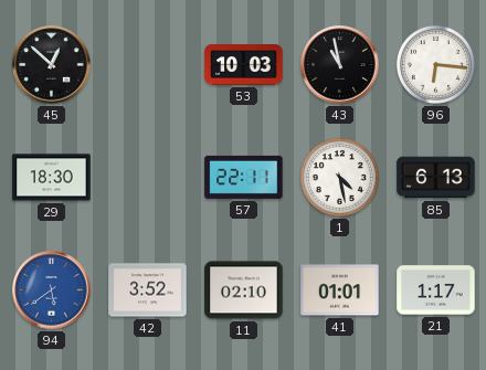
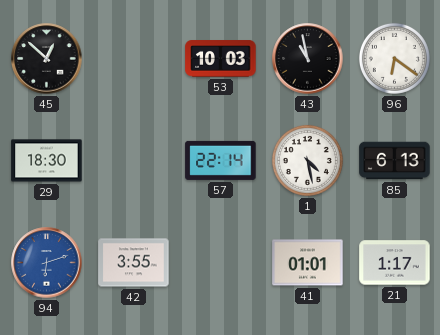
96: 6:16 -> 6:21
57: 22:11 -> 22:14
94: 5:39 -> 6:12
42: 3:52 -> 3:55
11: 02:10 -> none
